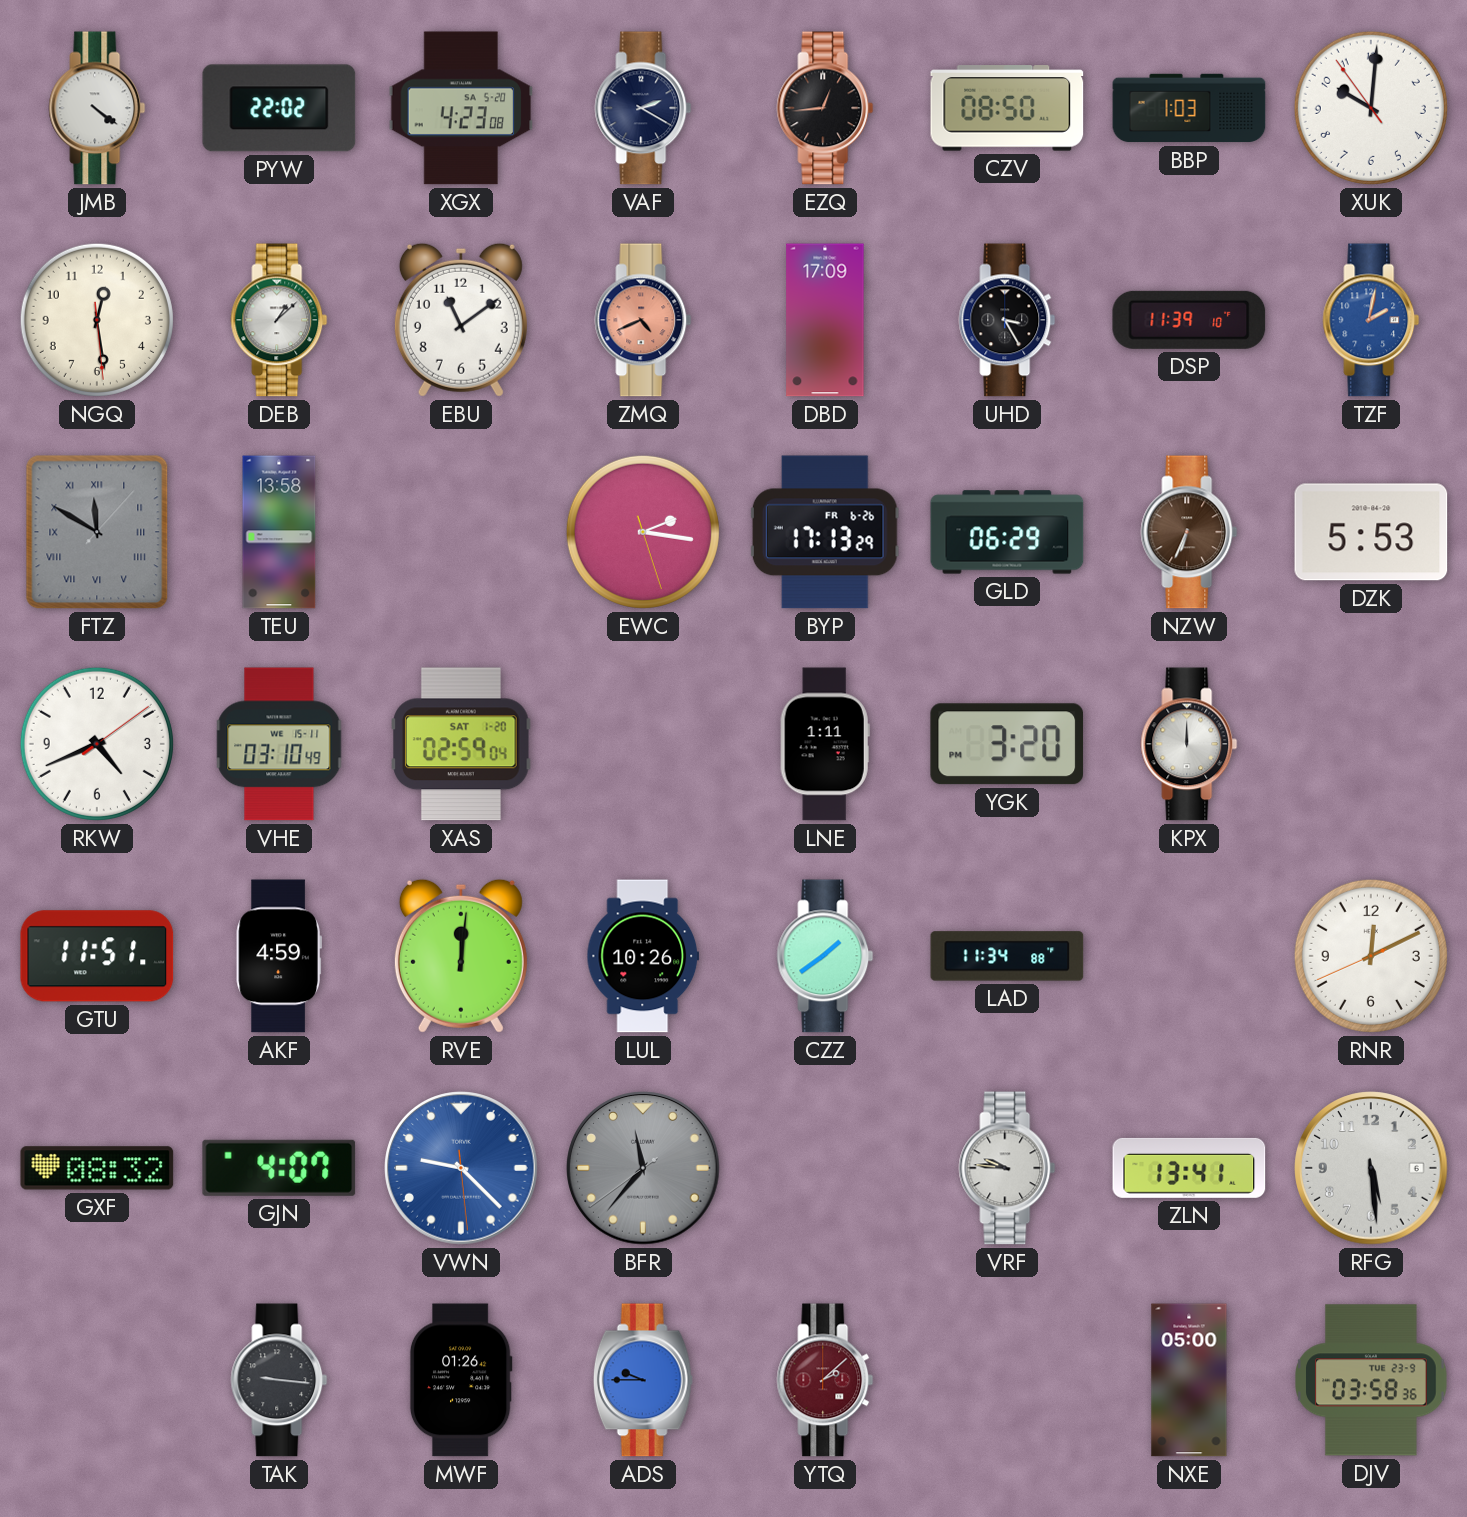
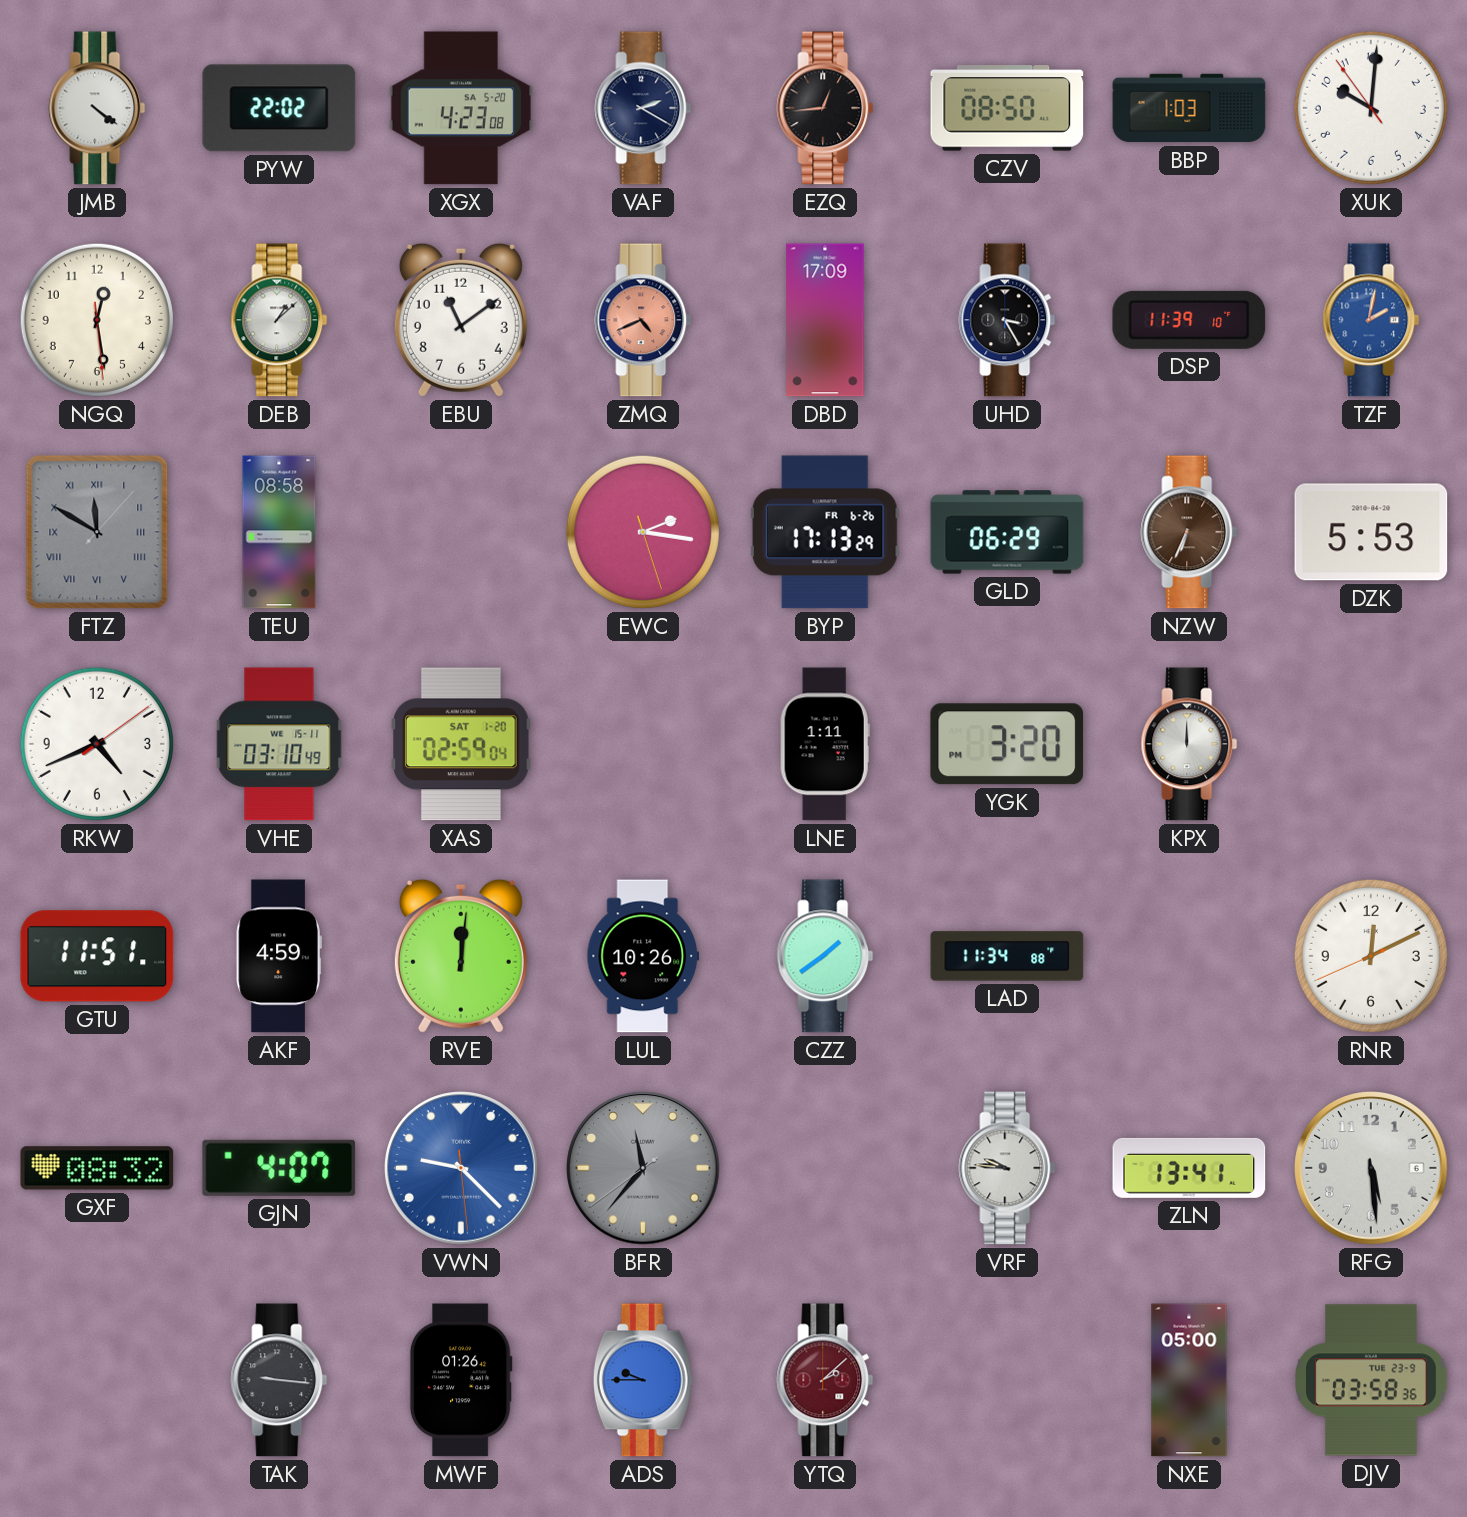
TEU: 13:58 -> 08:58
